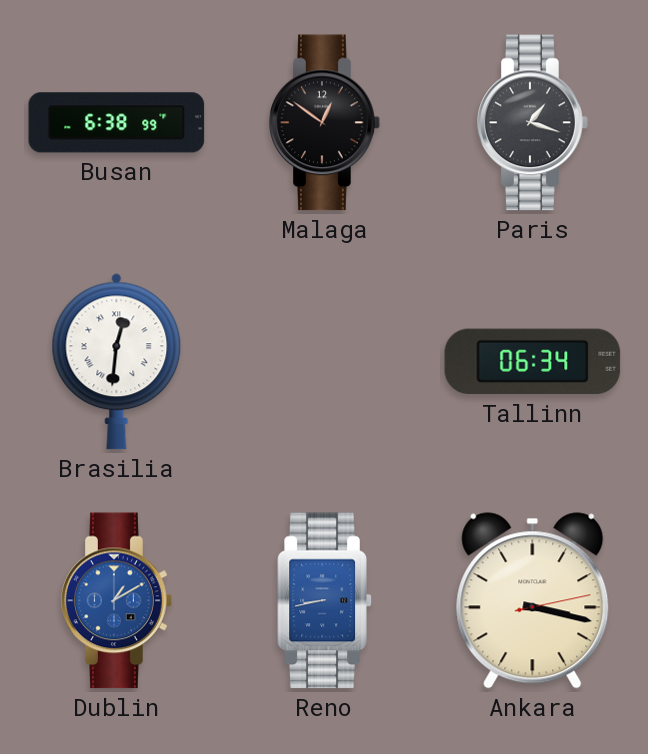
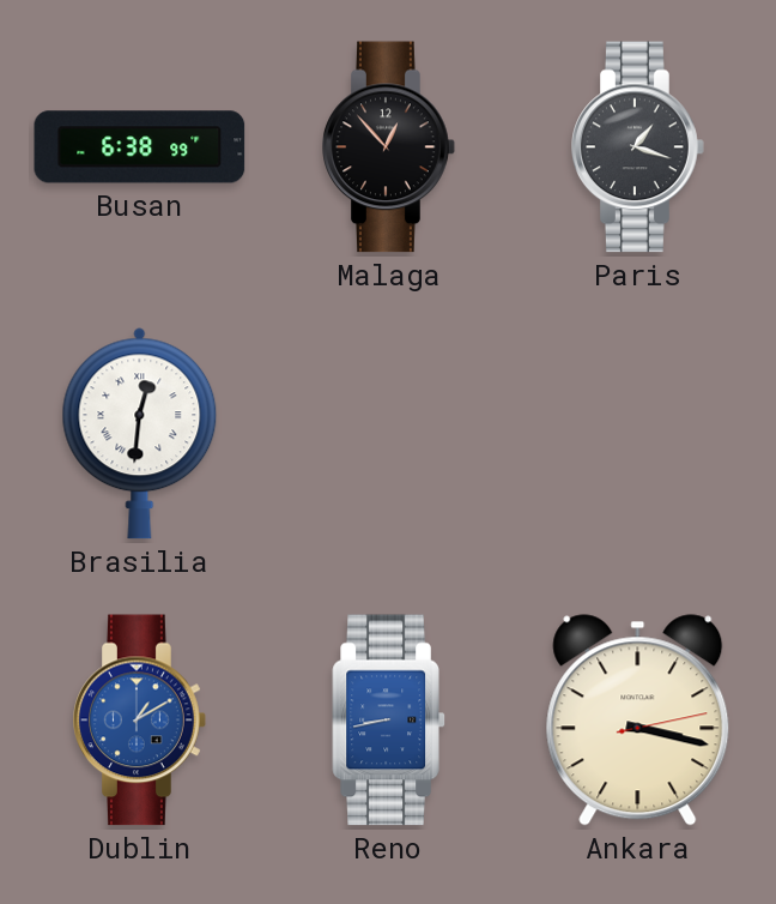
Malaga: 12:51 -> 12:53
Tallinn: 06:34 -> none
